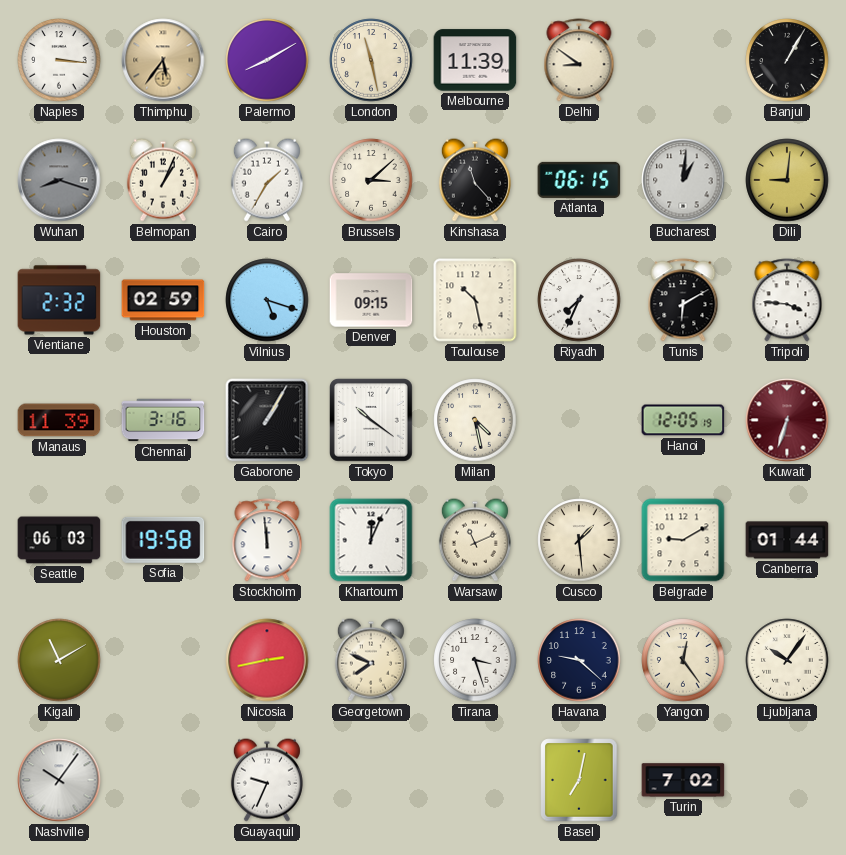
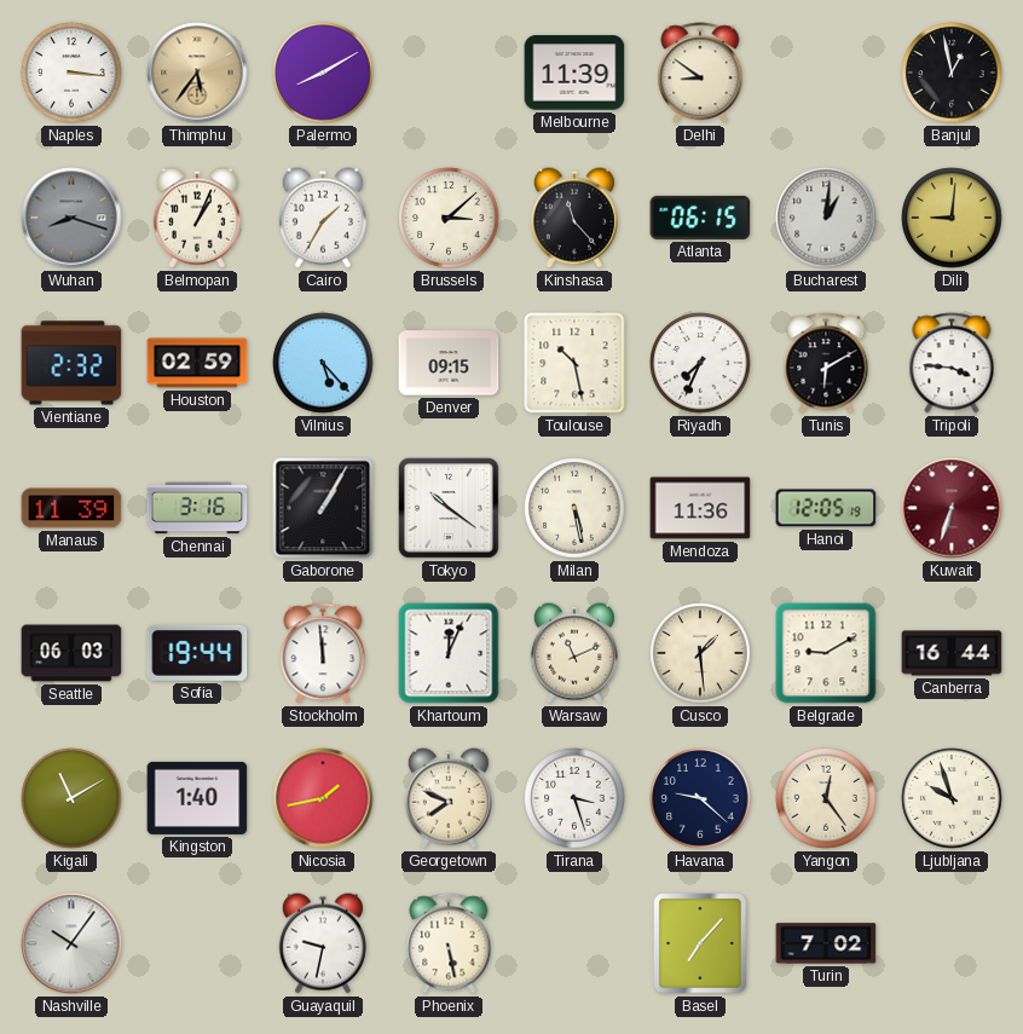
London: 11:28 -> none
Banjul: 1:05 -> 12:58
Vilnius: 5:18 -> 5:23
Milan: 4:28 -> 5:28
Mendoza: none -> 11:36
Sofia: 19:58 -> 19:44
Canberra: 01:44 -> 16:44
Kingston: none -> 1:40
Nicosia: 2:43 -> 1:43
Ljubljana: 10:06 -> 9:57
Guayaquil: 9:34 -> 9:32
Phoenix: none -> 5:28
Basel: 7:02 -> 7:07
